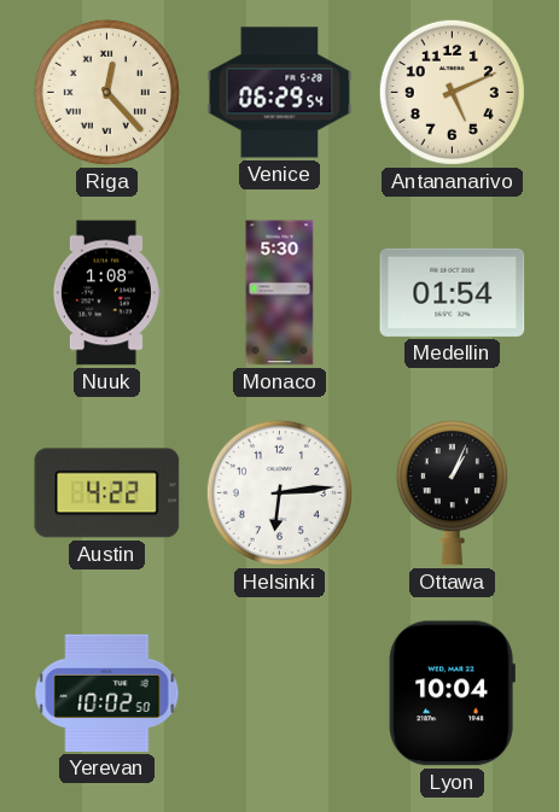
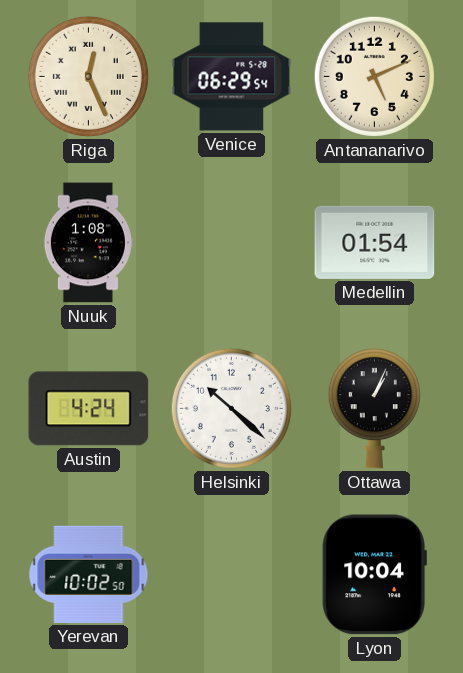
Riga: 12:23 -> 12:26
Monaco: 5:30 -> none
Austin: 4:22 -> 4:24
Helsinki: 6:14 -> 10:22
